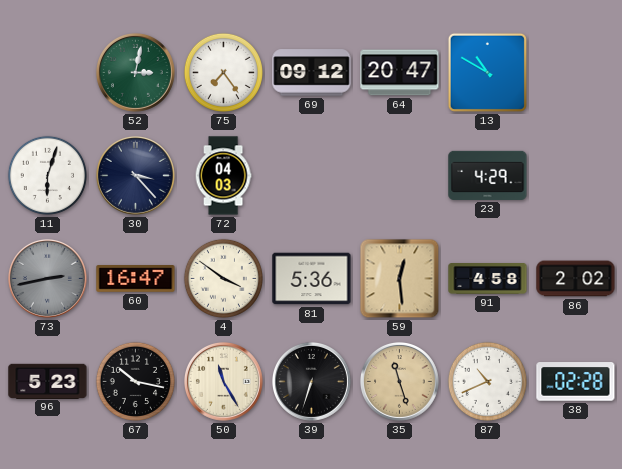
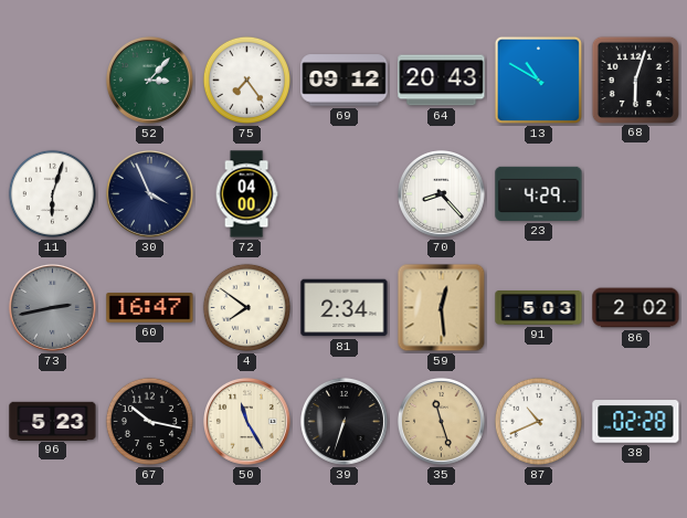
52: 3:02 -> 3:07
64: 20:47 -> 20:43
68: none -> 6:03
30: 3:23 -> 3:56
72: 04:03 -> 04:00
70: none -> 8:23
4: 3:51 -> 7:51
81: 5:36 -> 2:34
91: 4:58 -> 5:03
